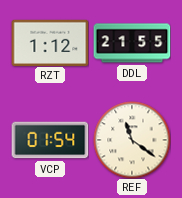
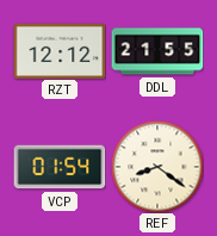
RZT: 1:12 -> 12:12
REF: 11:21 -> 8:21
